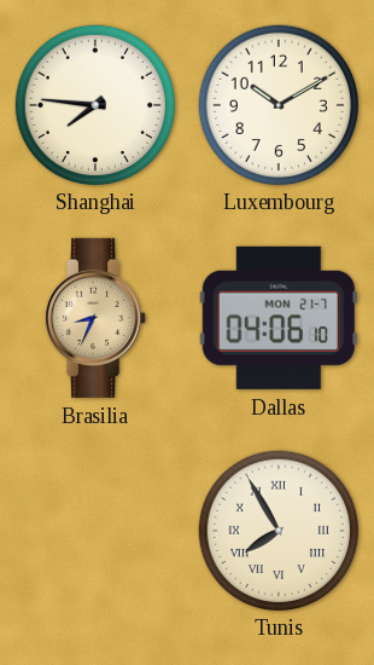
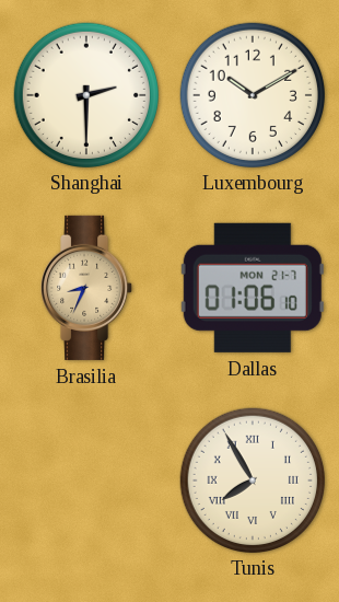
Shanghai: 7:46 -> 2:30
Dallas: 04:06 -> 01:06
